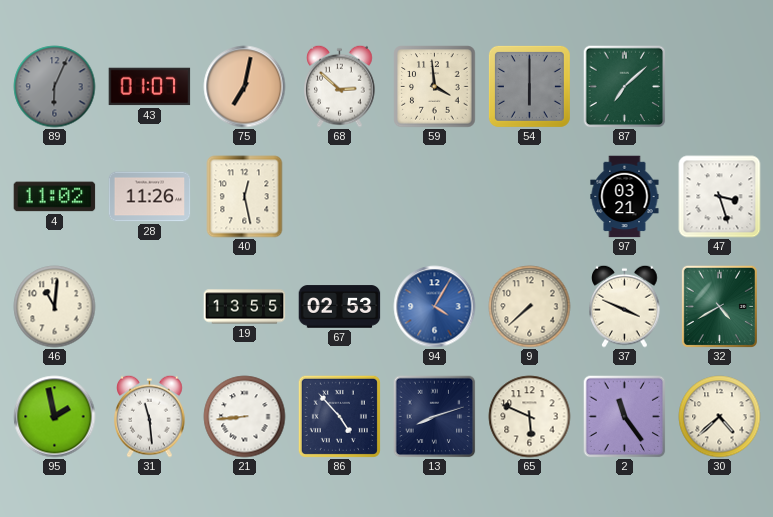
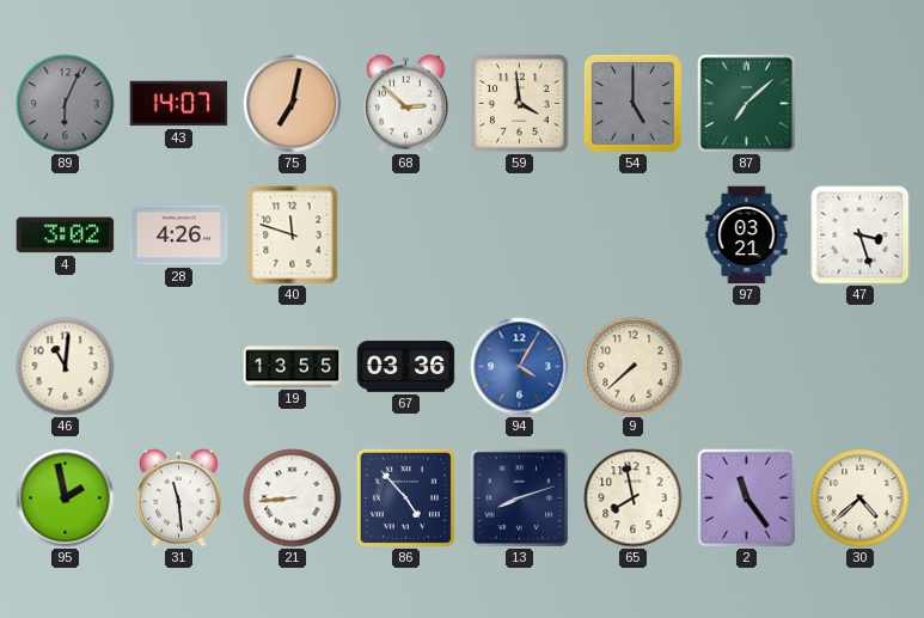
43: 01:07 -> 14:07
54: 6:00 -> 5:00
4: 11:02 -> 3:02
28: 11:26 -> 4:26
40: 12:28 -> 11:48
67: 02:53 -> 03:36
37: 3:49 -> none
32: 4:40 -> none
65: 5:49 -> 7:58
